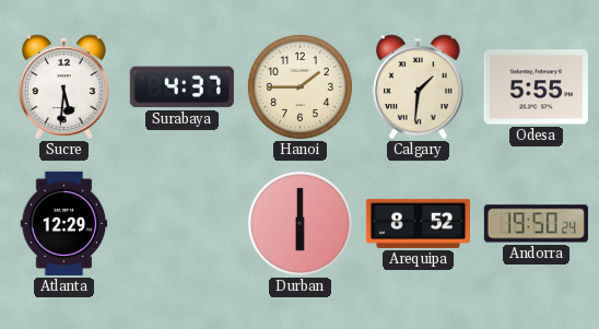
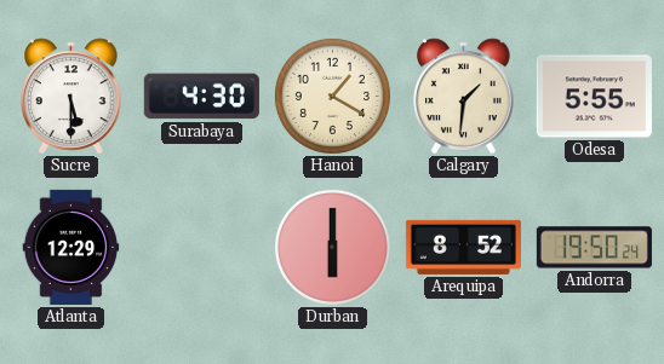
Sucre: 5:31 -> 5:30
Surabaya: 4:37 -> 4:30
Hanoi: 1:45 -> 1:20
